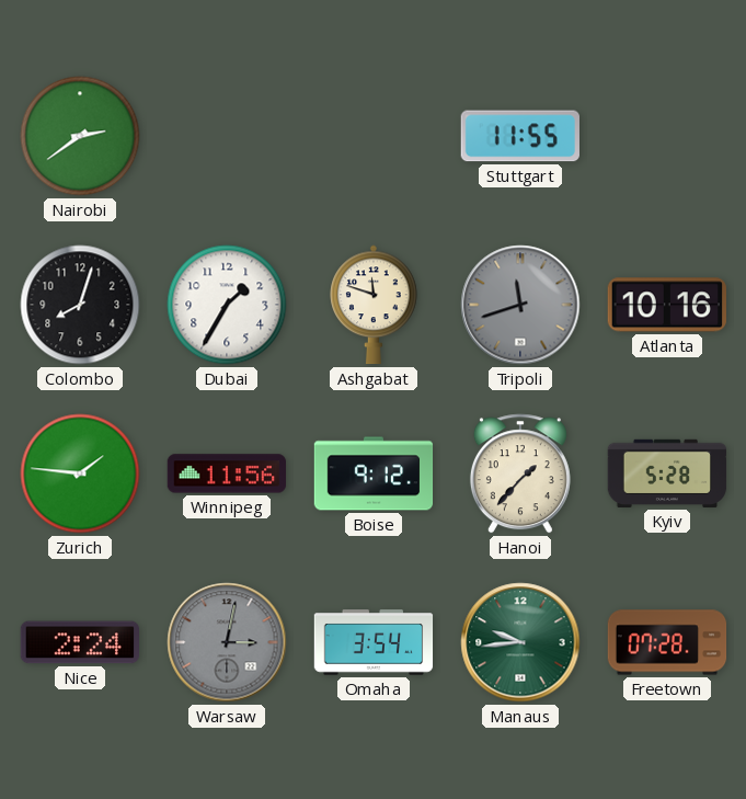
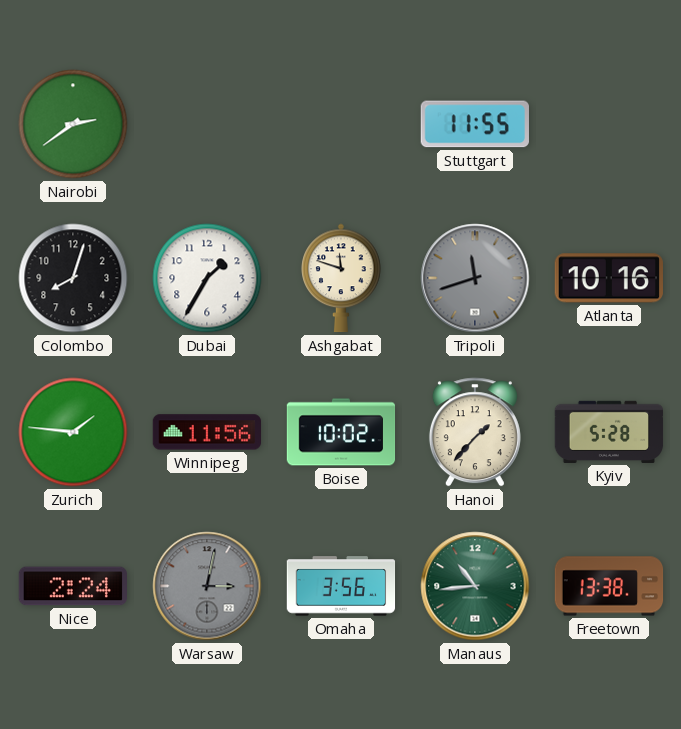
Boise: 9:12 -> 10:02
Omaha: 3:54 -> 3:56
Manaus: 9:44 -> 10:44
Freetown: 07:28 -> 13:38
